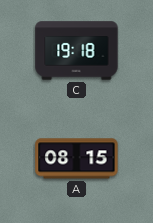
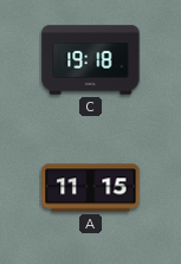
A: 08:15 -> 11:15
